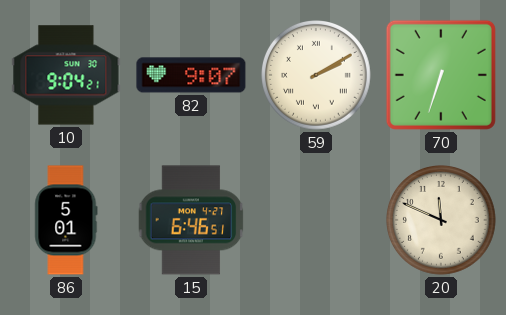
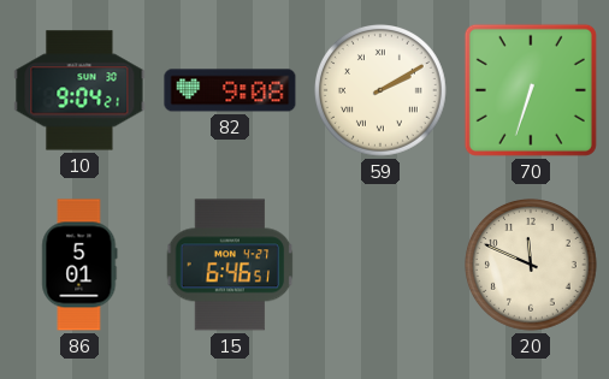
82: 9:07 -> 9:08
